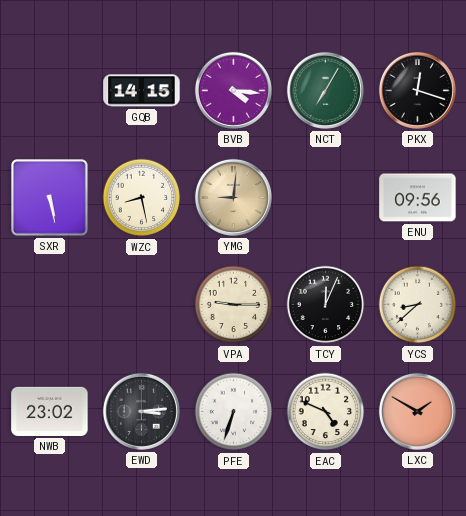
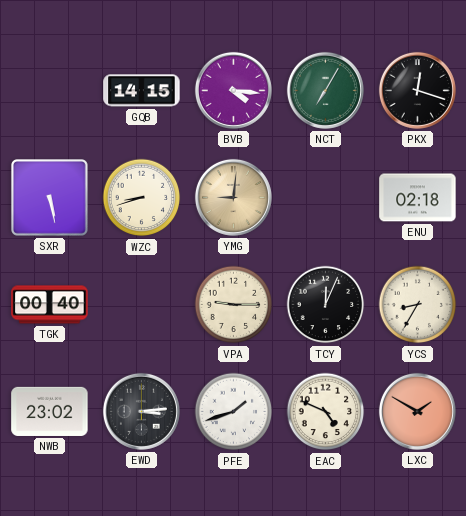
WZC: 8:28 -> 8:42
ENU: 09:56 -> 02:18
TGK: none -> 00:40
YCS: 8:38 -> 8:35
PFE: 6:33 -> 1:42
